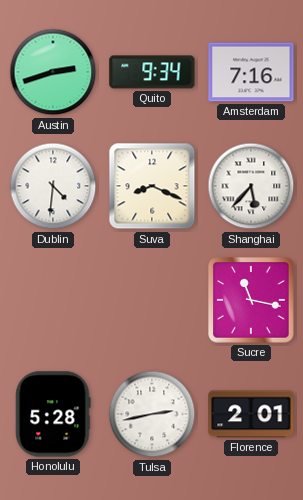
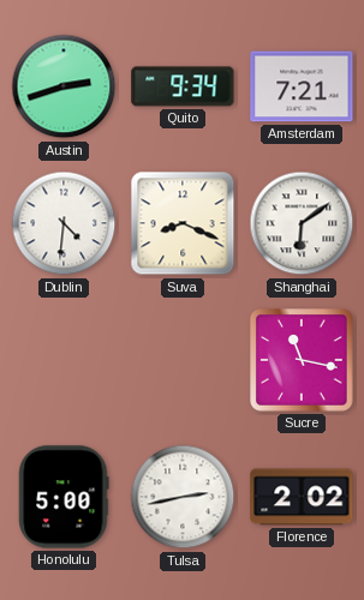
Amsterdam: 7:16 -> 7:21
Shanghai: 5:37 -> 6:09
Honolulu: 5:28 -> 5:00
Florence: 2:01 -> 2:02
